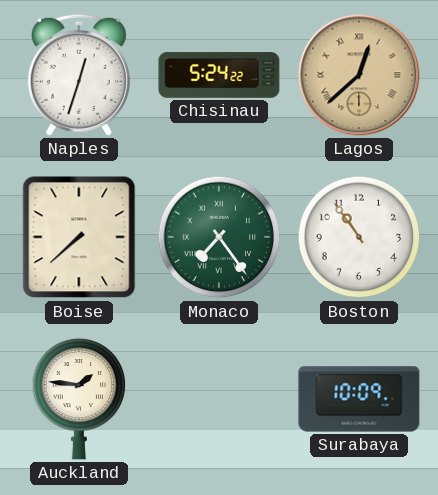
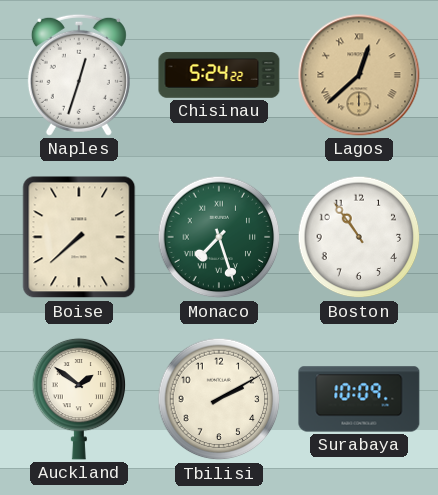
Monaco: 7:24 -> 7:27
Auckland: 1:46 -> 1:51
Tbilisi: none -> 2:10
